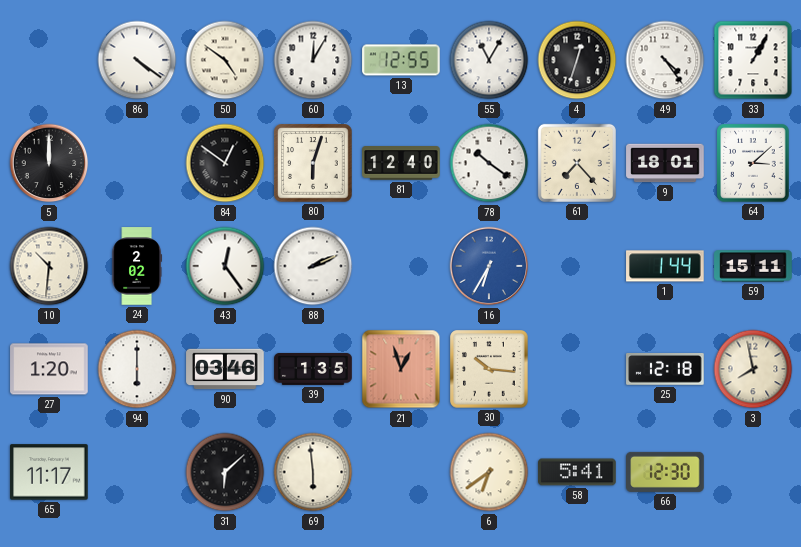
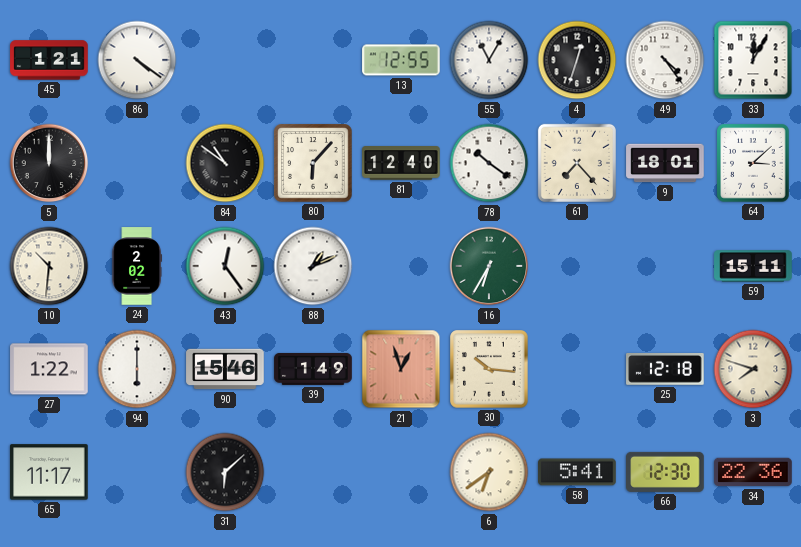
45: none -> 1:21
50: 4:51 -> none
60: 12:05 -> none
33: 1:05 -> 12:05
84: 12:51 -> 10:51
80: 6:03 -> 6:07
88: 2:11 -> 1:11
16 dial: blue -> green
1: 1:44 -> none
27: 1:20 -> 1:22
90: 03:46 -> 15:46
39: 1:35 -> 1:49
3: 7:58 -> 7:48
69: 5:59 -> none
34: none -> 22:36
